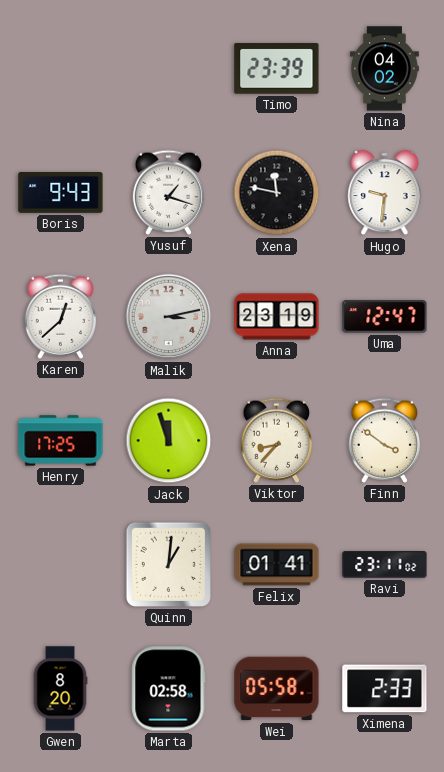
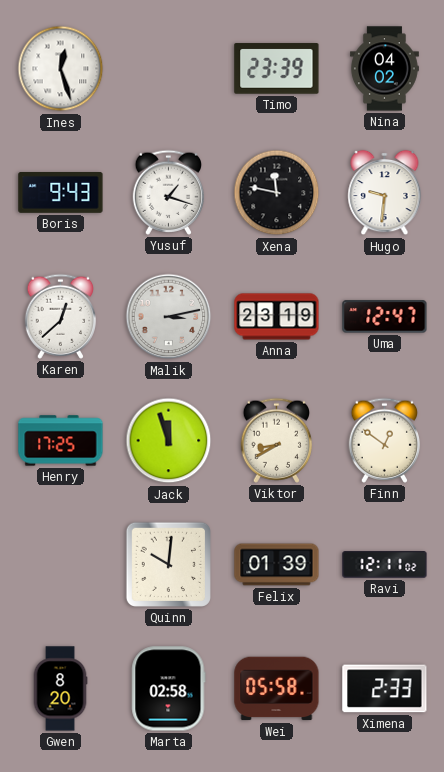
Ines: none -> 12:27
Viktor: 8:37 -> 8:40
Finn: 3:51 -> 12:51
Quinn: 1:01 -> 10:01
Felix: 01:41 -> 01:39
Ravi: 23:11 -> 12:11
